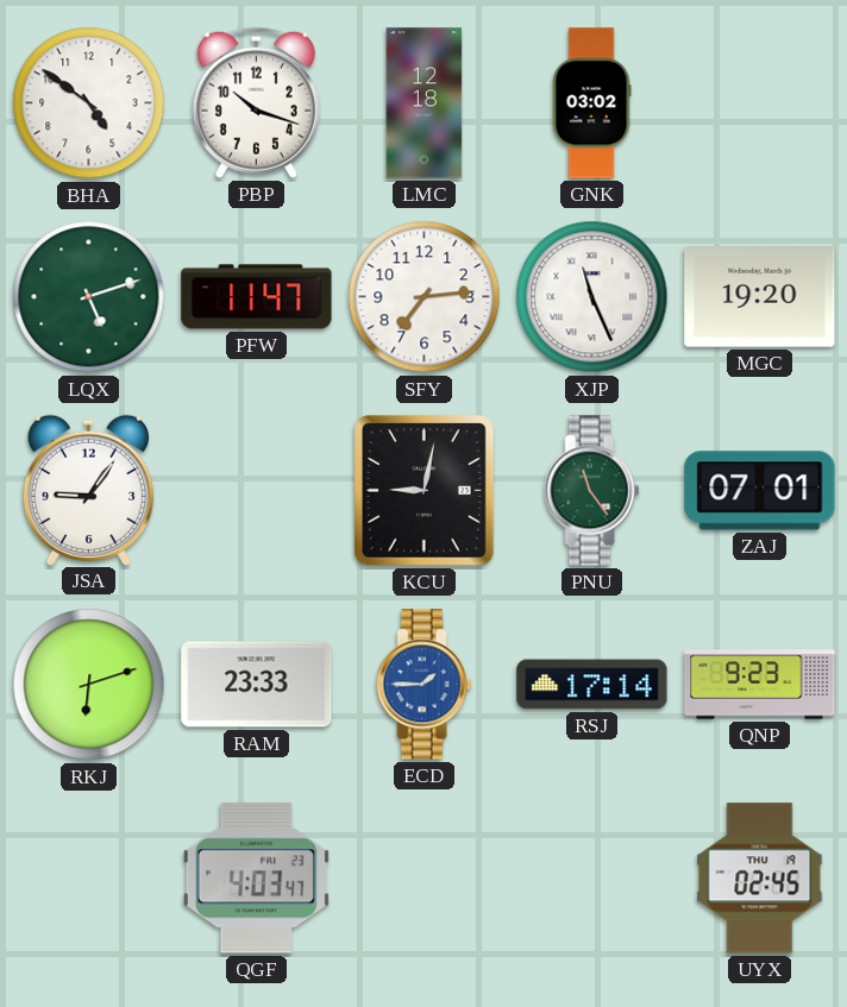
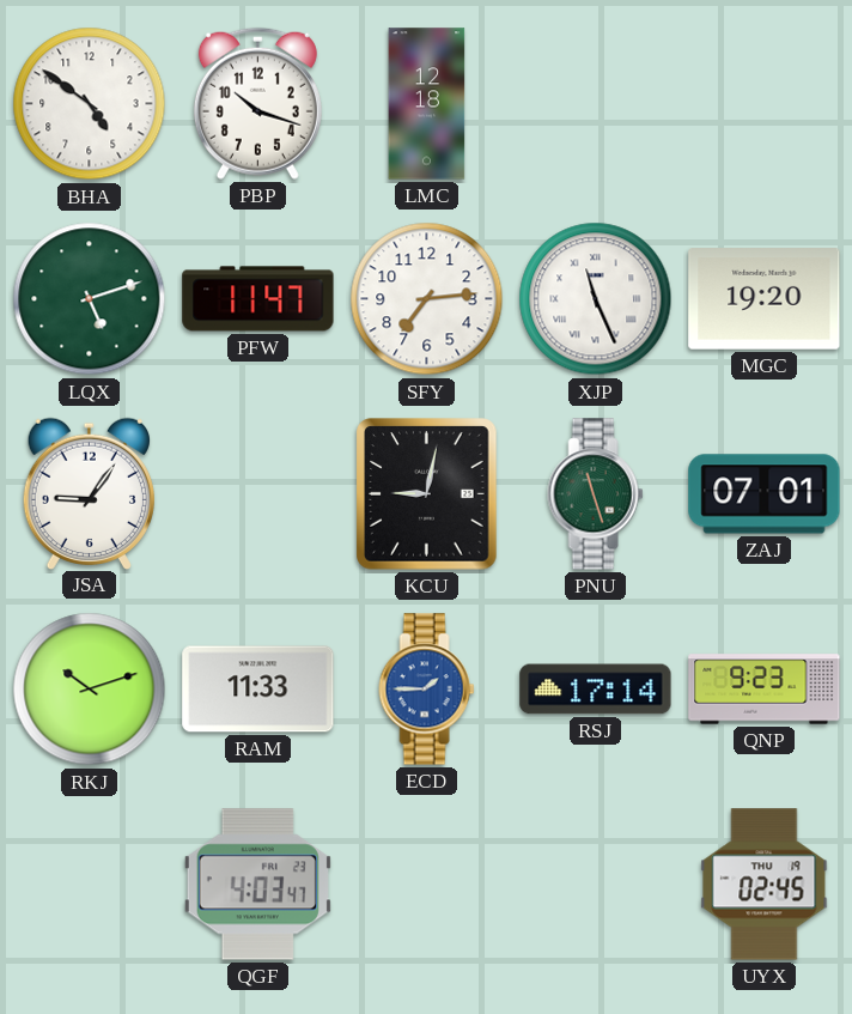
GNK: 03:02 -> none
PNU: 11:24 -> 11:27
RKJ: 6:12 -> 10:12
RAM: 23:33 -> 11:33
